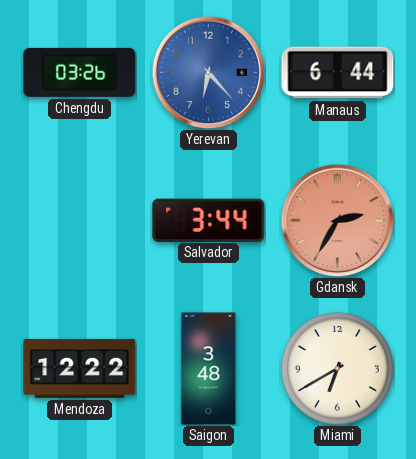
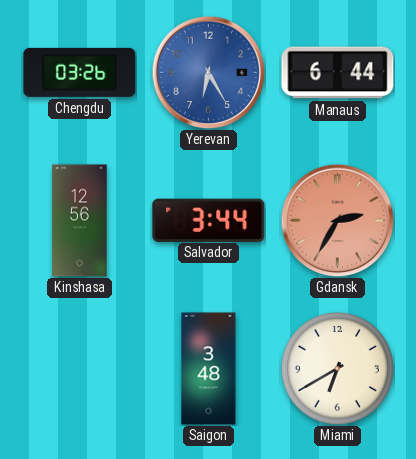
Yerevan: 6:23 -> 6:25
Kinshasa: none -> 12:56
Mendoza: 12:22 -> none
